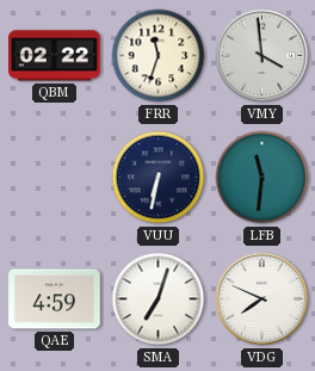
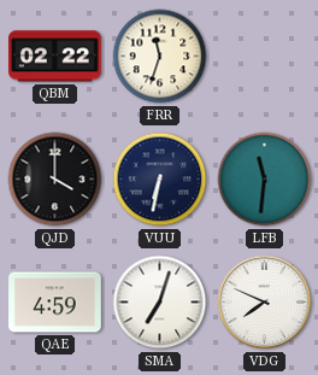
VMY: 3:59 -> none
QJD: none -> 4:00
